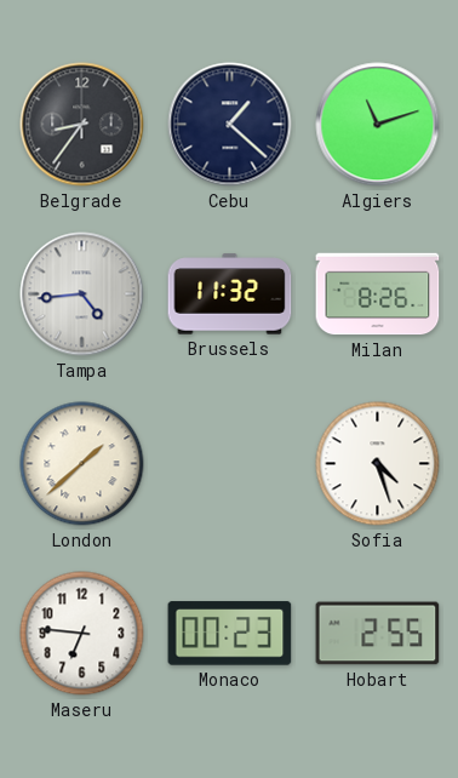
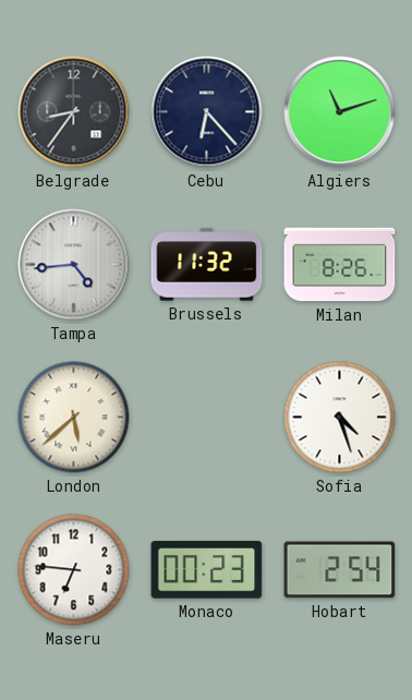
Cebu: 1:22 -> 6:23
London: 1:38 -> 5:38
Hobart: 2:55 -> 2:54
